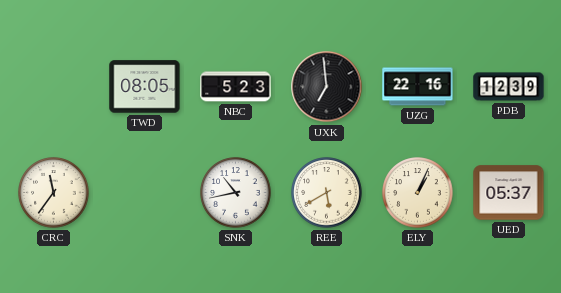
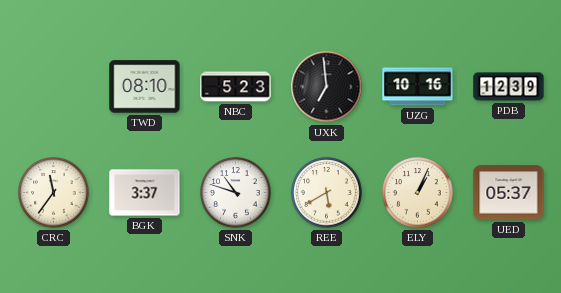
TWD: 08:05 -> 08:10
UZG: 22:16 -> 10:16
BGK: none -> 3:37
SNK: 10:43 -> 10:48
